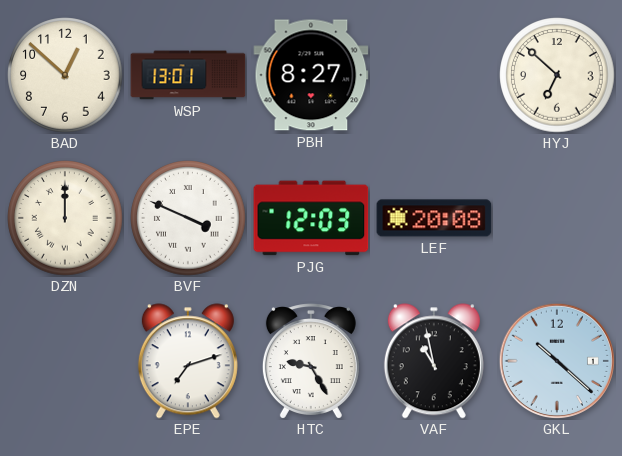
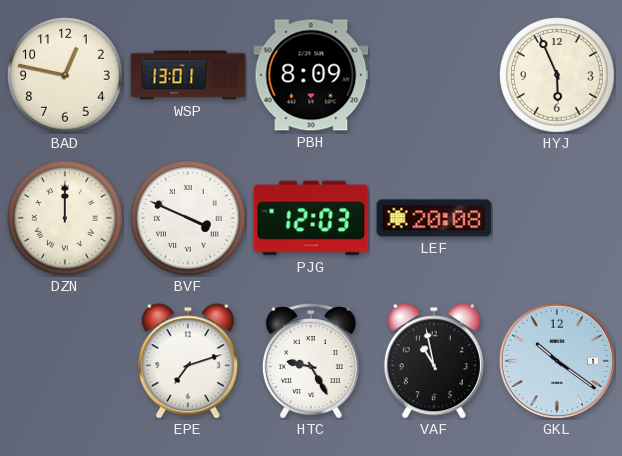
BAD: 12:52 -> 12:47
PBH: 8:27 -> 8:09
HYJ: 6:52 -> 5:56
GKL: 10:22 -> 10:21
